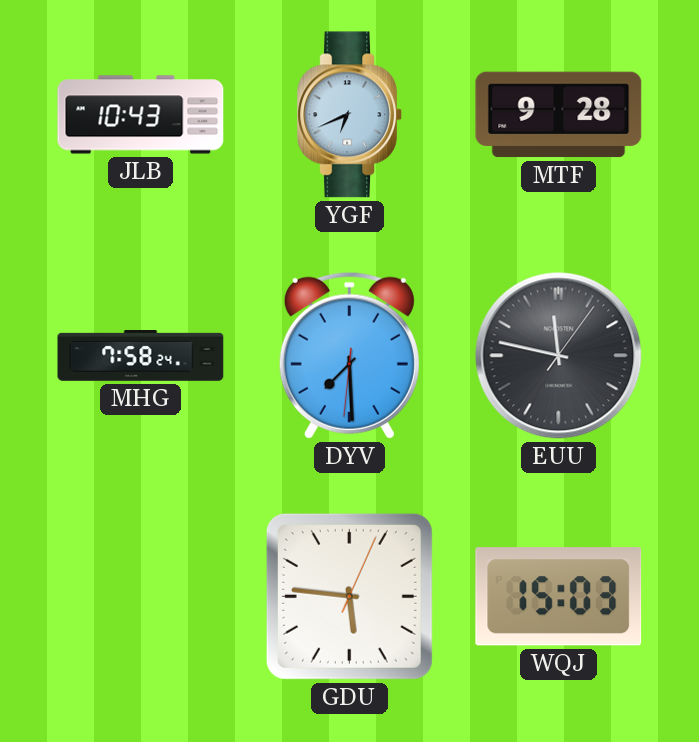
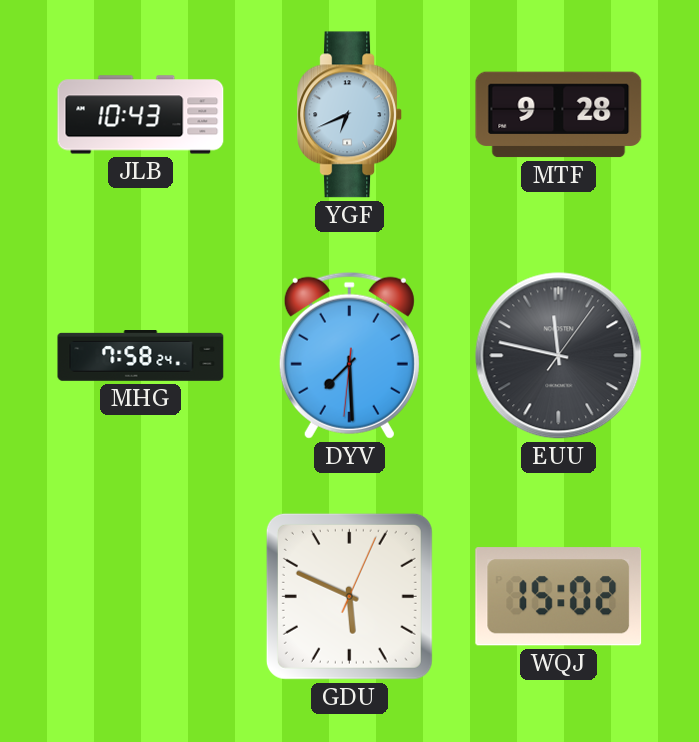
GDU: 5:46 -> 5:49
WQJ: 15:03 -> 15:02
